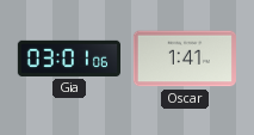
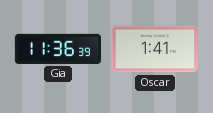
Gia: 03:01 -> 11:36
